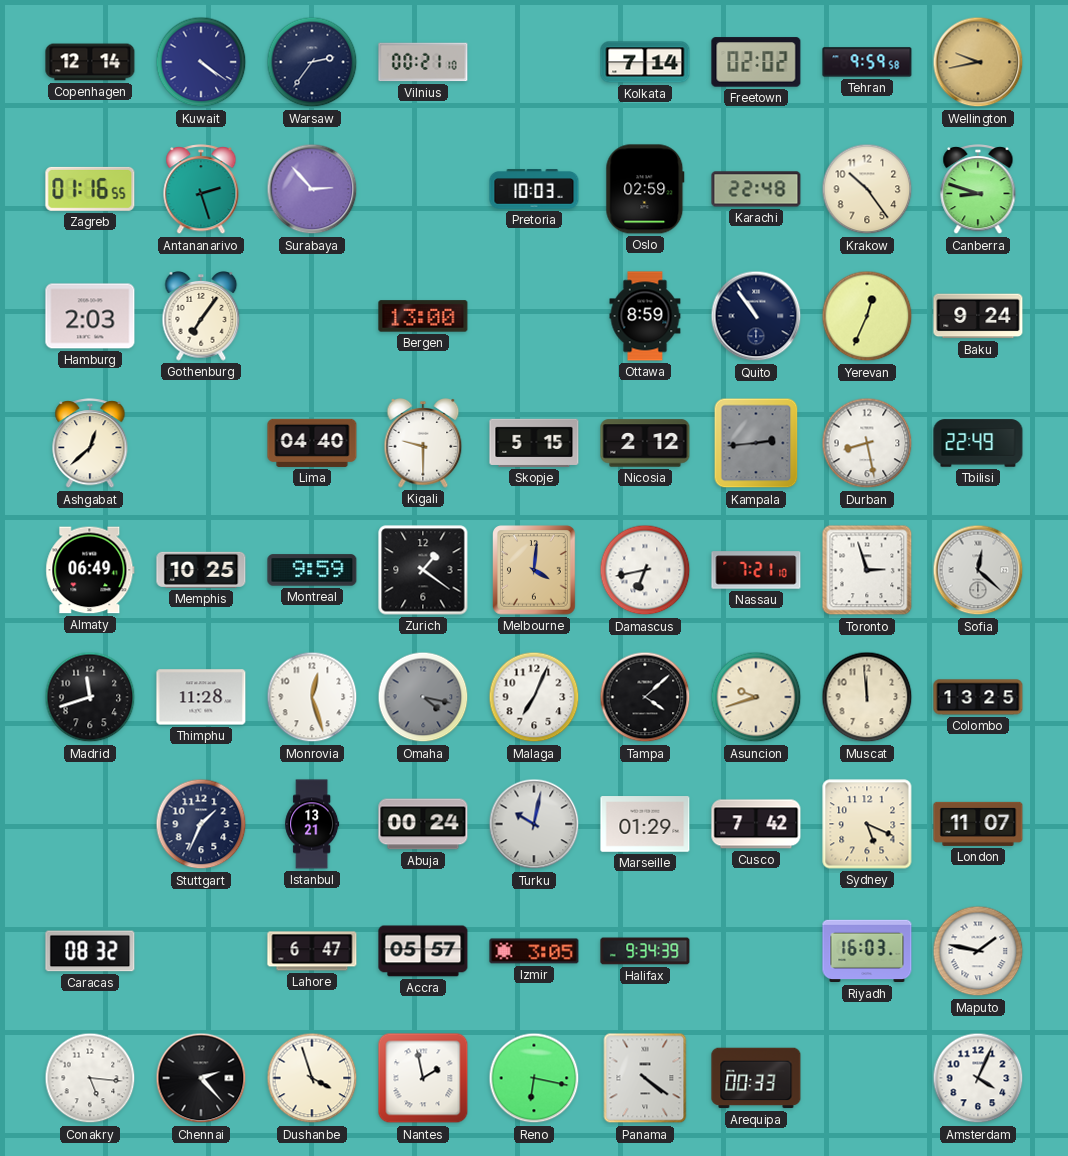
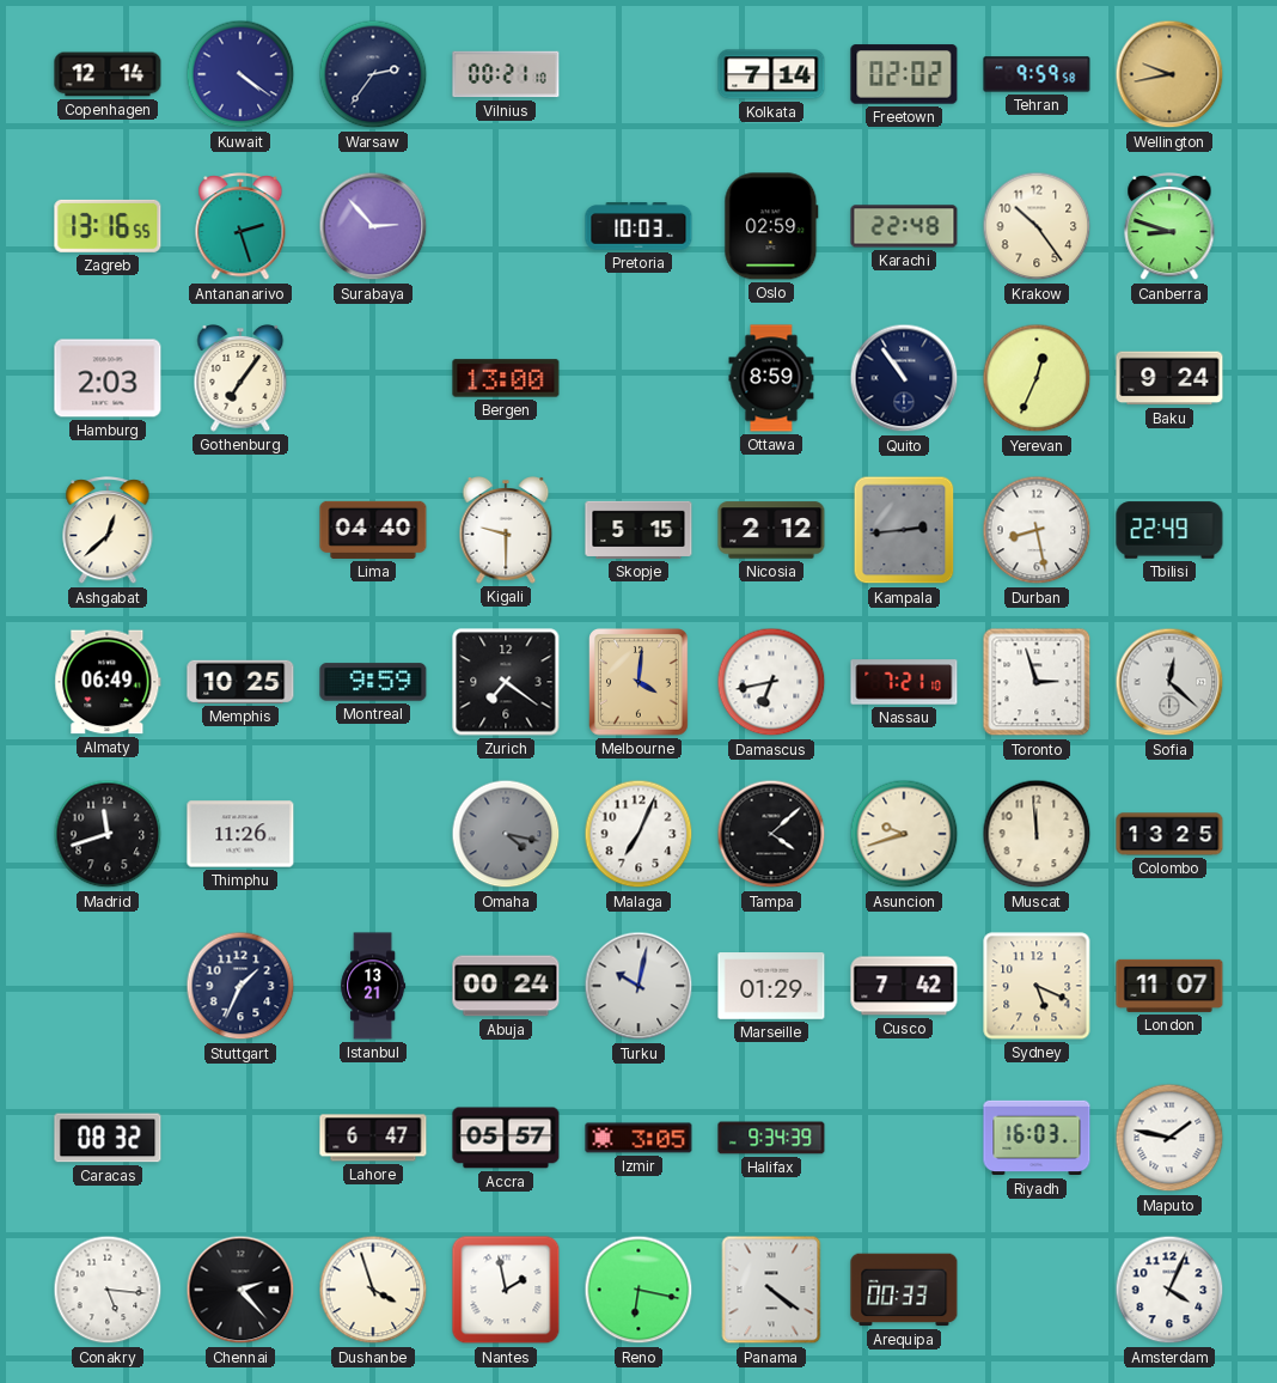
Zagreb: 01:16 -> 13:16
Zurich: 1:21 -> 7:21
Thimphu: 11:28 -> 11:26
Monrovia: 12:27 -> none
